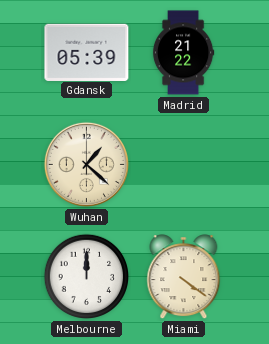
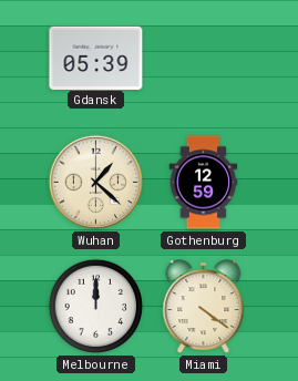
Madrid: 21:22 -> none
Gothenburg: none -> 12:59
